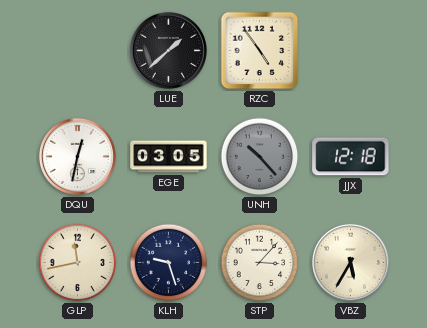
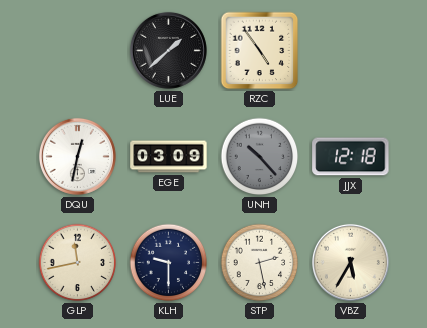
EGE: 03:05 -> 03:09
KLH: 9:27 -> 9:30
STP: 3:07 -> 2:28
